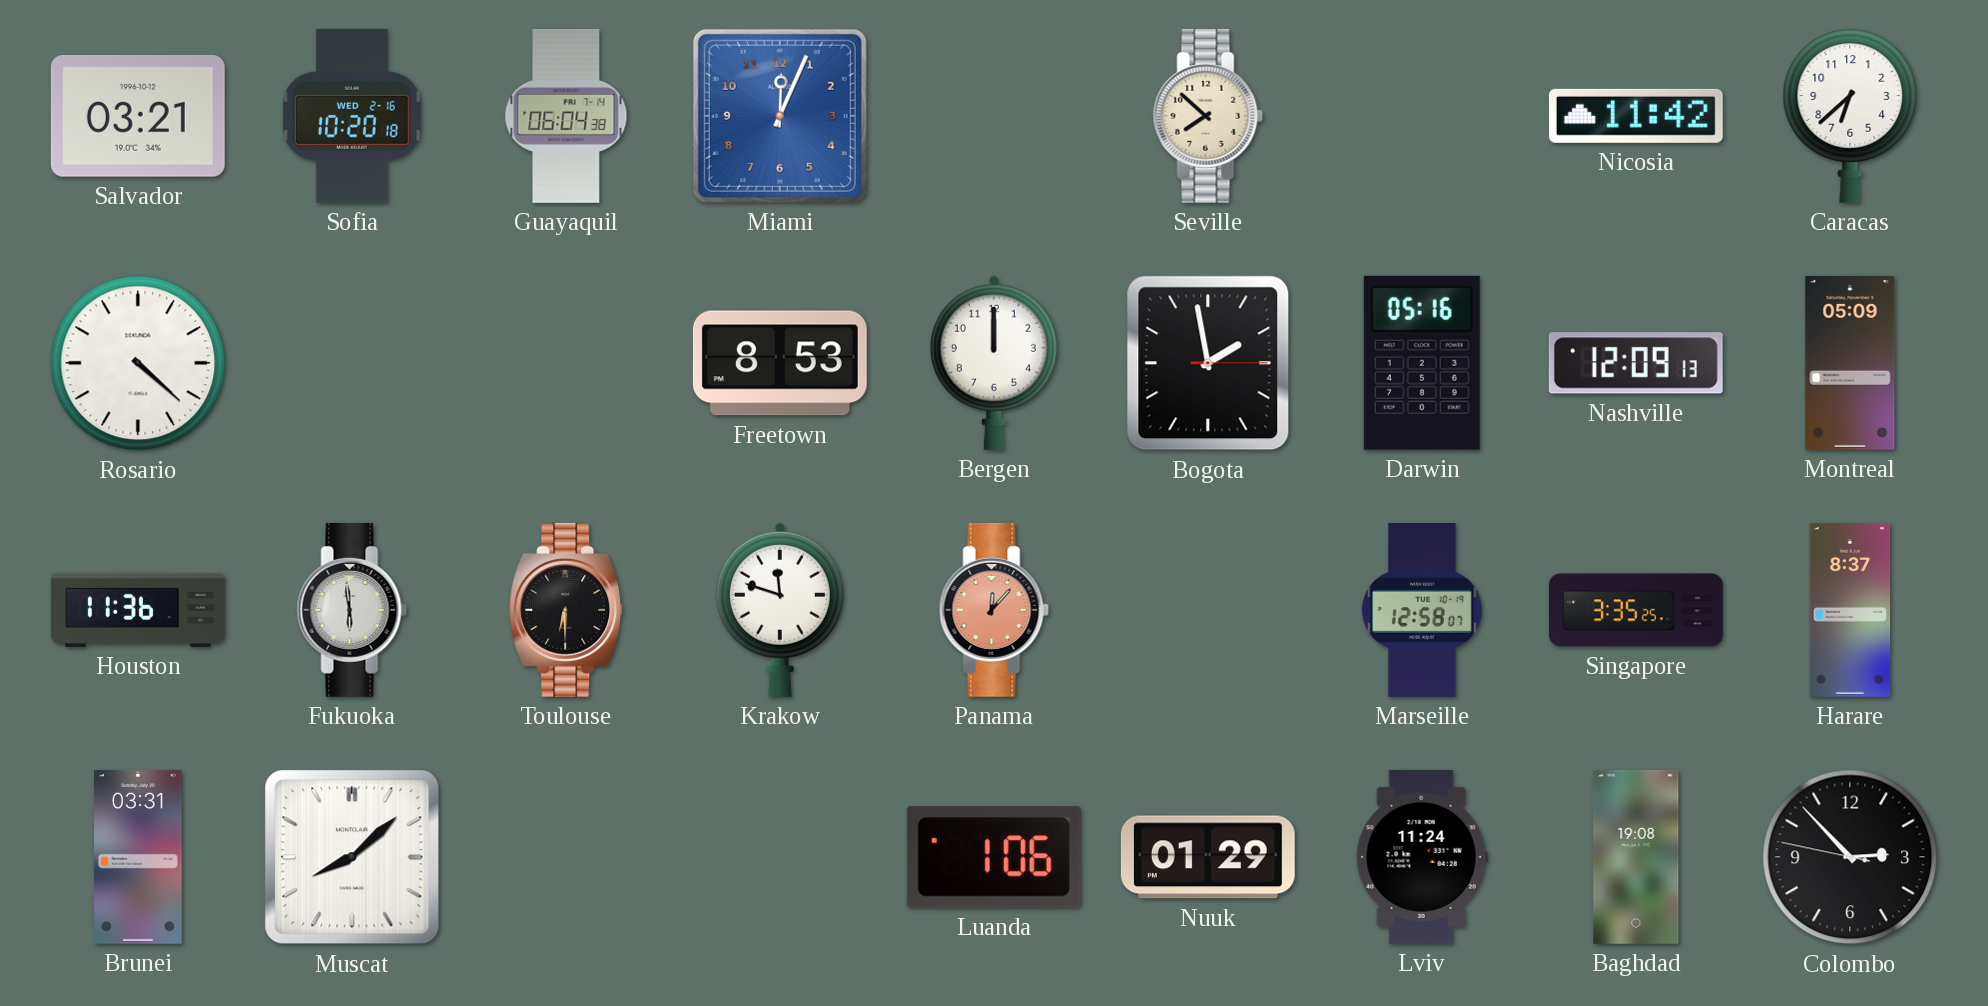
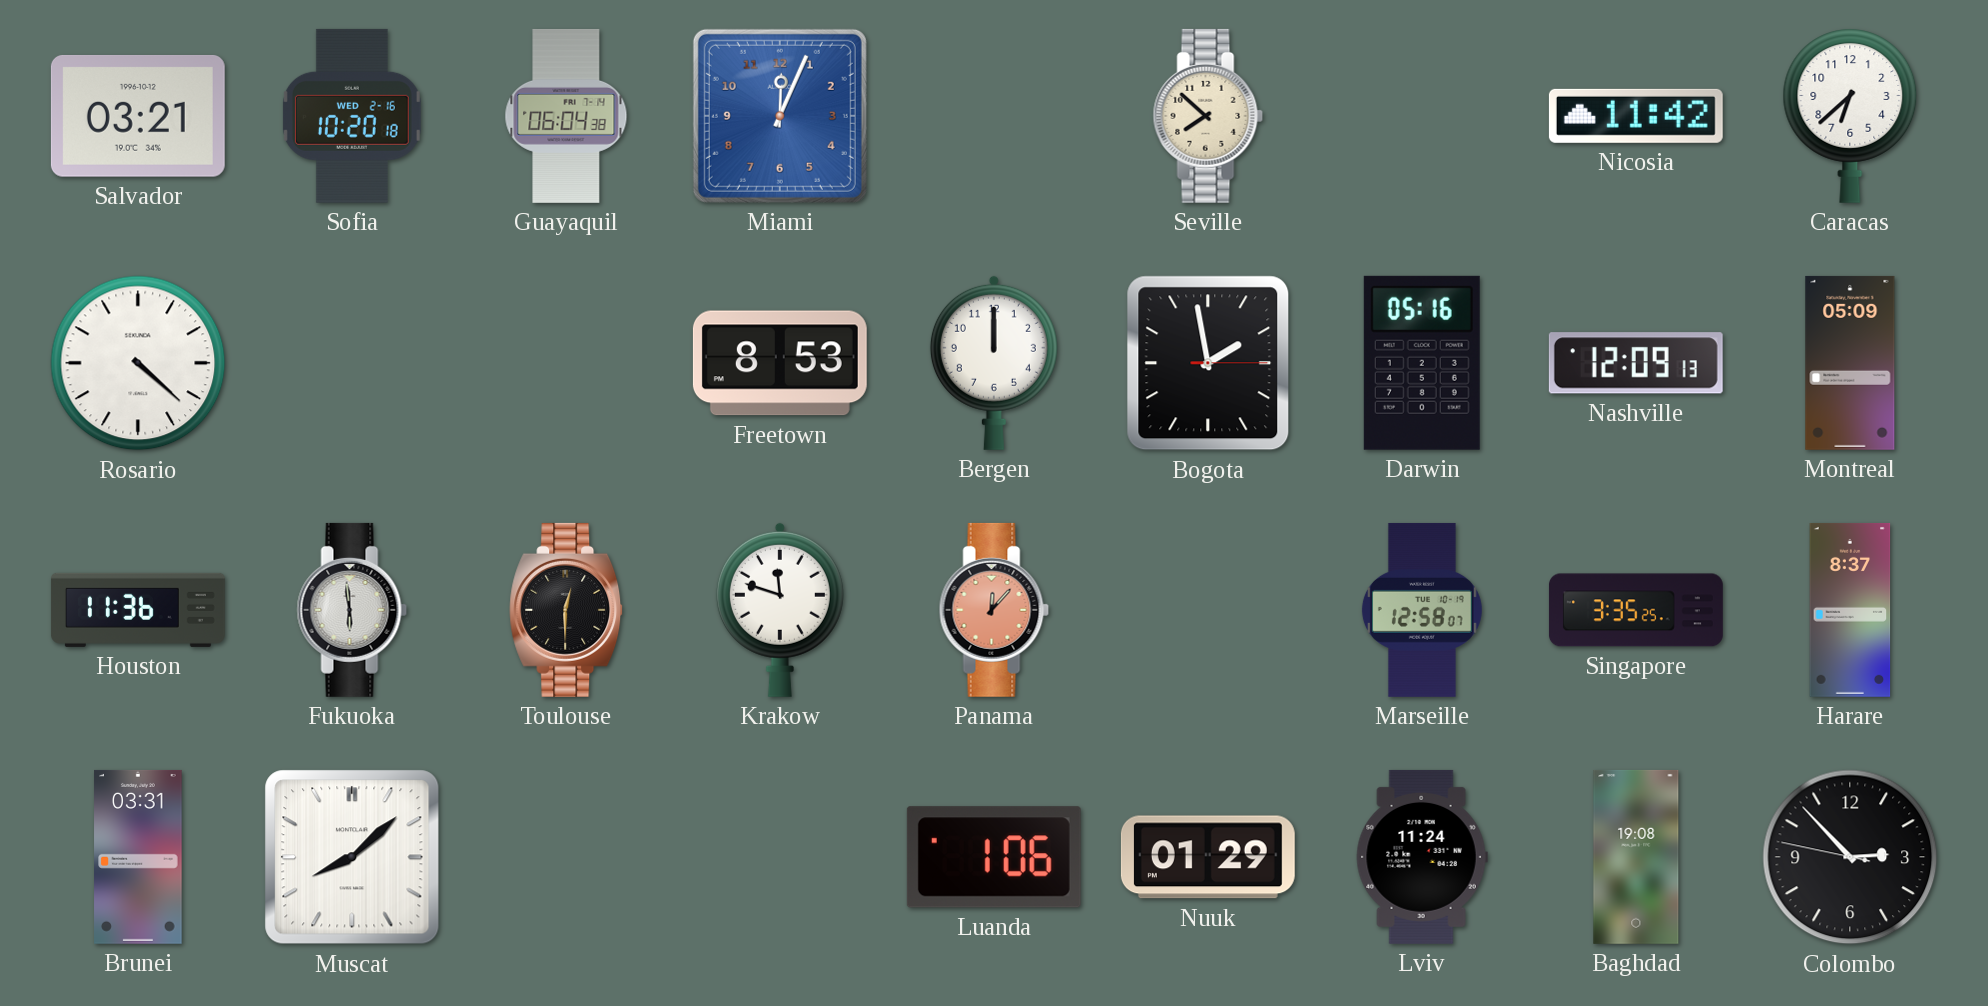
Toulouse: 6:30 -> 12:30
